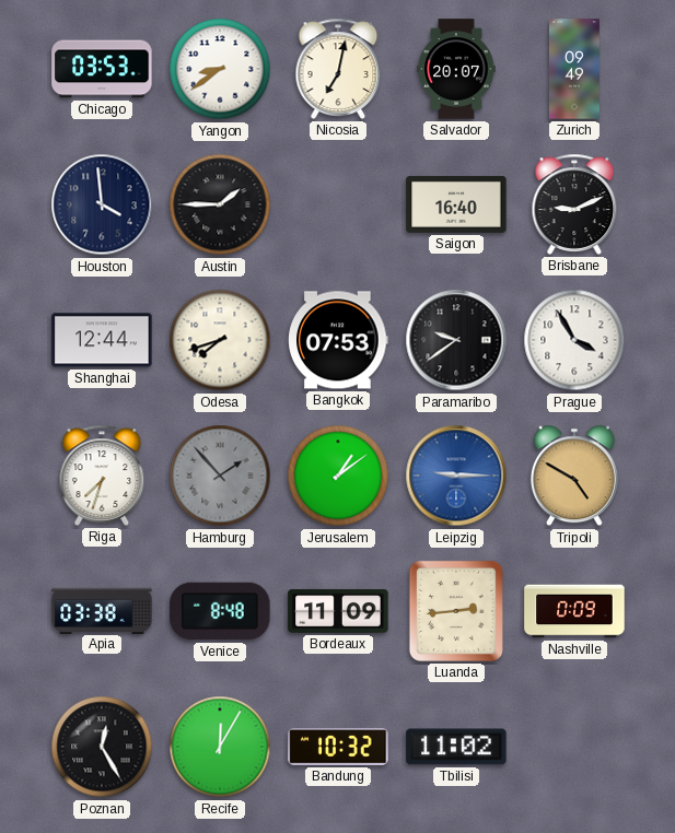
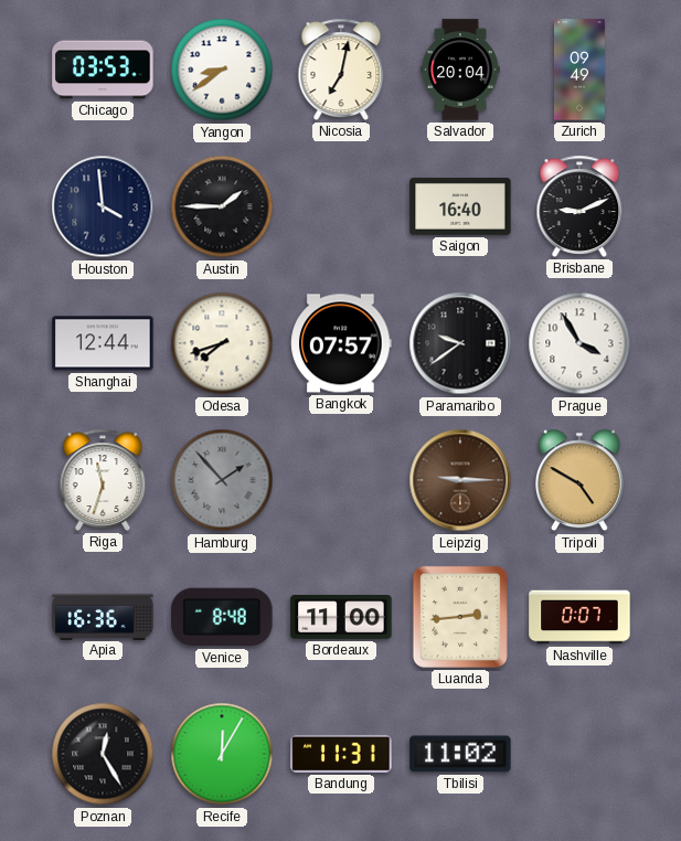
Salvador: 20:07 -> 20:04
Bangkok: 07:53 -> 07:57
Riga: 7:33 -> 11:33
Jerusalem: 1:09 -> none
Leipzig dial: blue -> brown
Apia: 03:38 -> 16:36
Bordeaux: 11:09 -> 11:00
Nashville: 0:09 -> 0:07
Bandung: 10:32 -> 11:31
